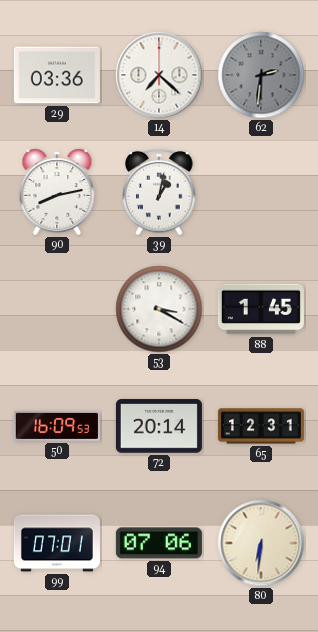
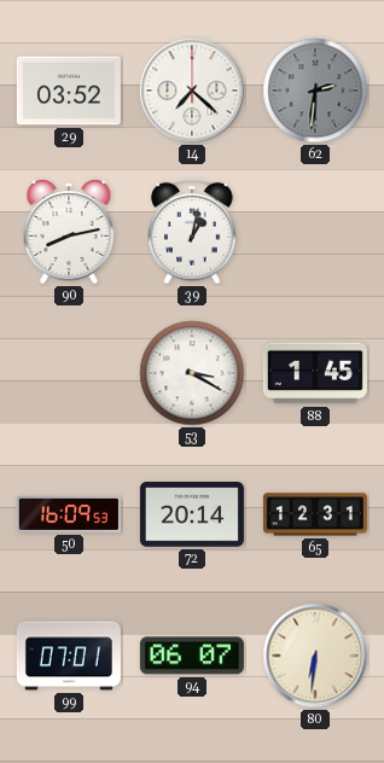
29: 03:36 -> 03:52
94: 07:06 -> 06:07
